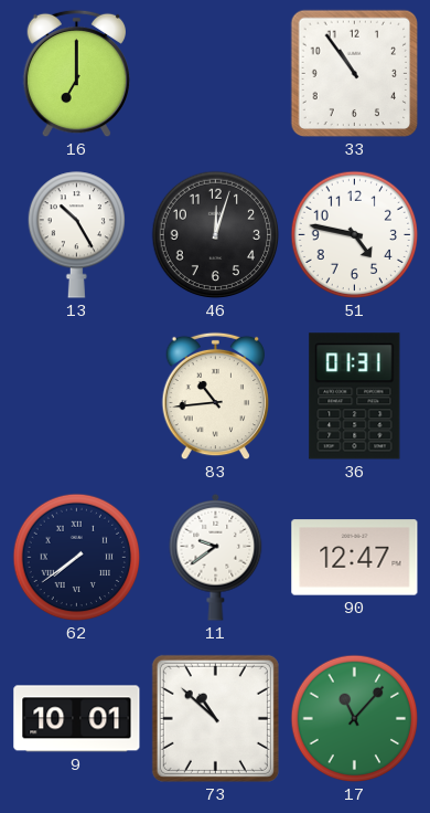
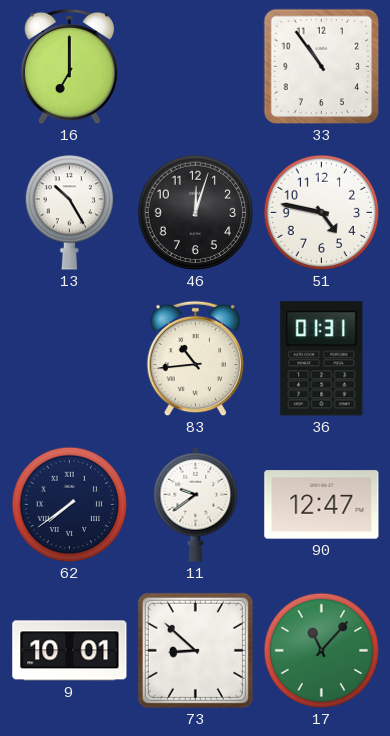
73: 10:52 -> 8:52
